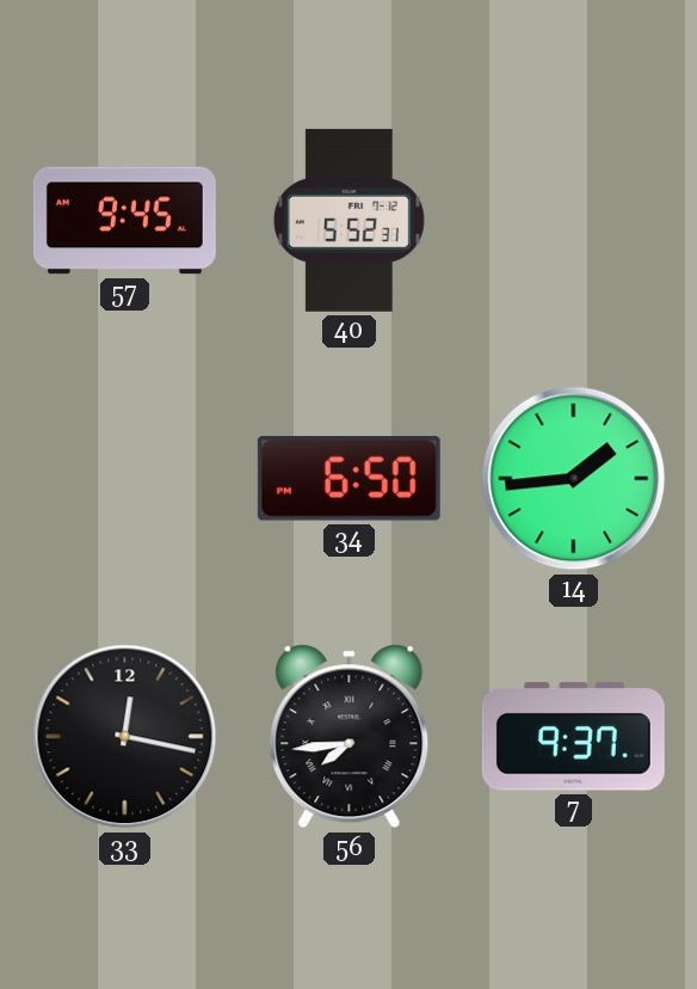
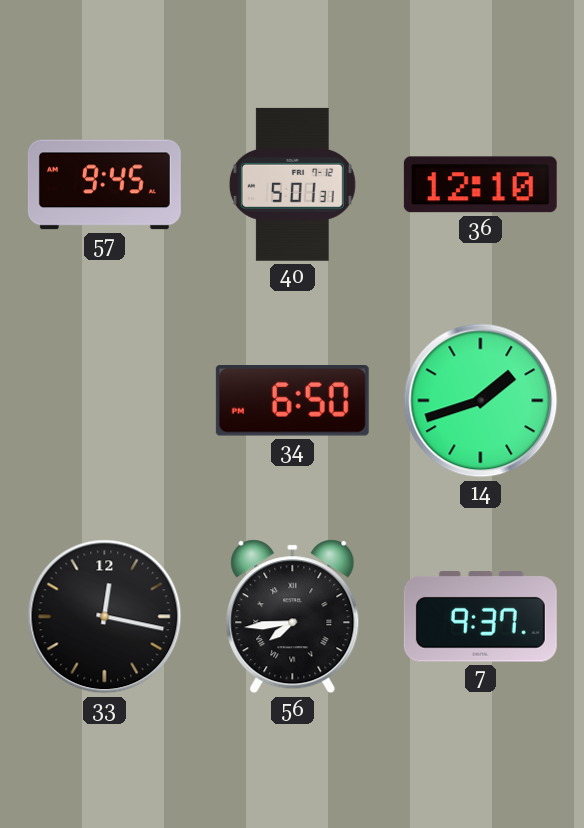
40: 5:52 -> 5:01
36: none -> 12:10
14: 1:44 -> 1:42
